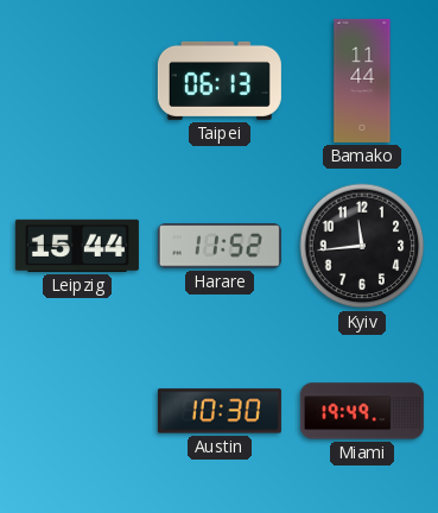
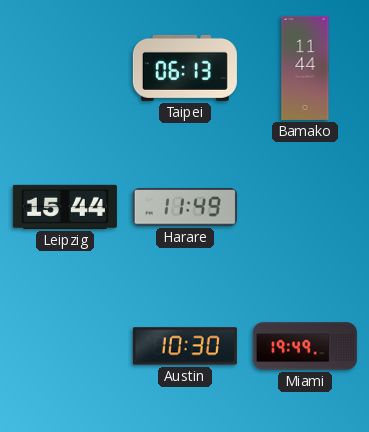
Harare: 11:52 -> 11:49
Kyiv: 11:44 -> none
